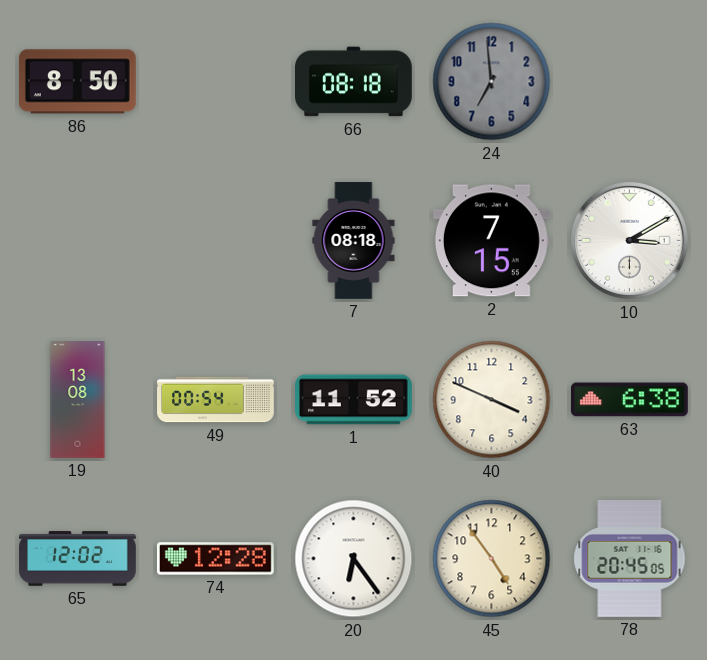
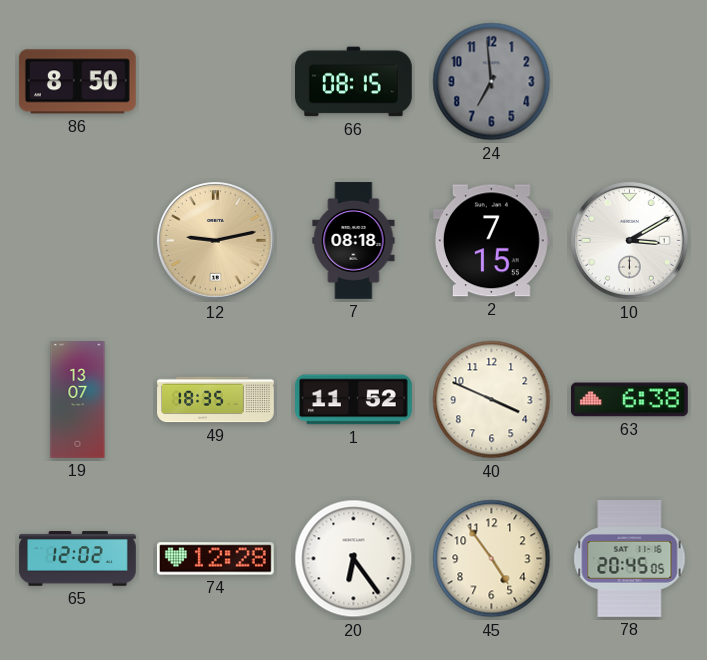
66: 08:18 -> 08:15
12: none -> 9:13
19: 13:08 -> 13:07
49: 00:54 -> 18:35
